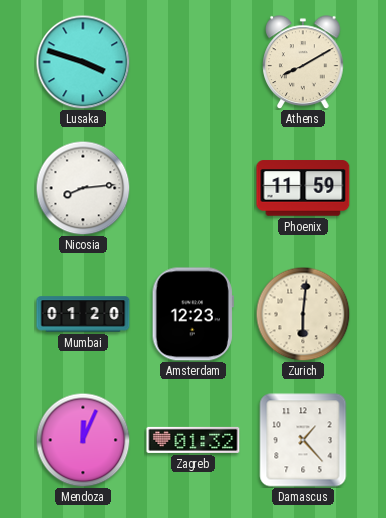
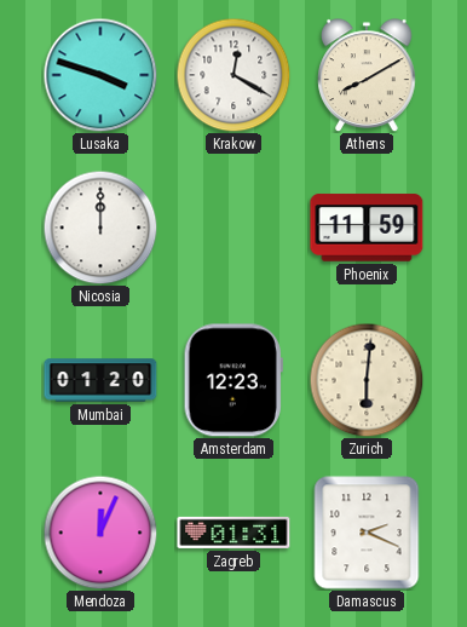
Krakow: none -> 12:20
Nicosia: 8:14 -> 12:00
Zagreb: 01:32 -> 01:31
Damascus: 1:23 -> 2:19
